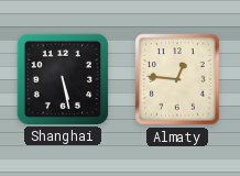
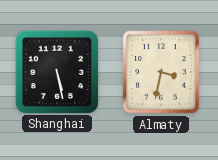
Almaty: 12:46 -> 3:32
